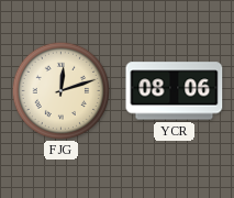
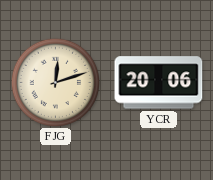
YCR: 08:06 -> 20:06
